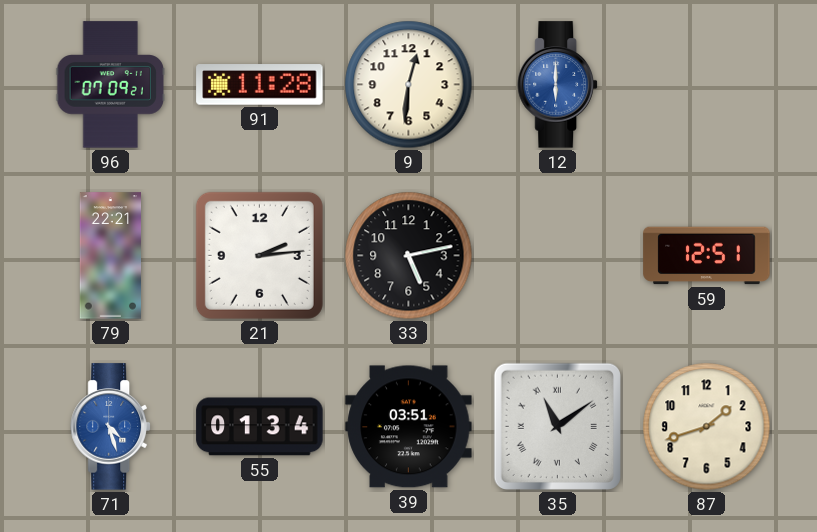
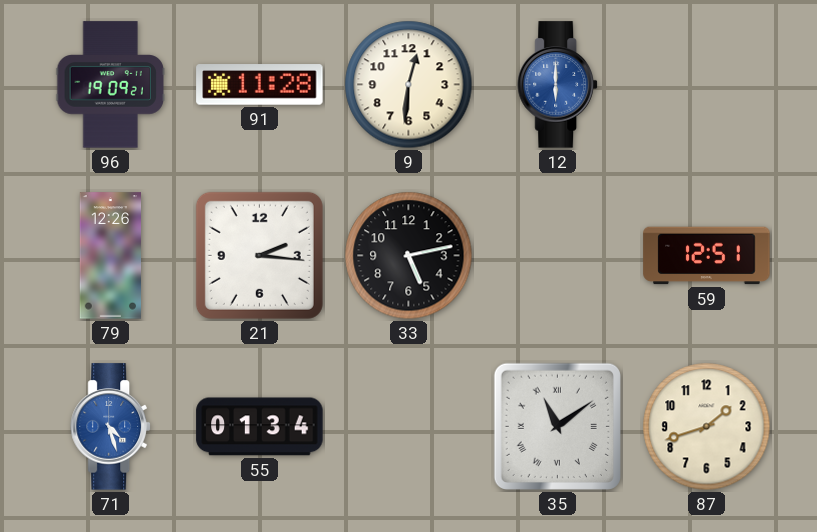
96: 07:09 -> 19:09
79: 22:21 -> 12:26
21: 2:14 -> 2:16
39: 03:51 -> none
